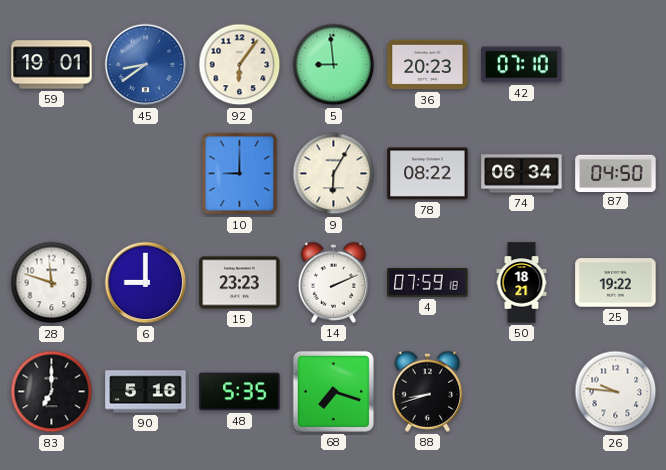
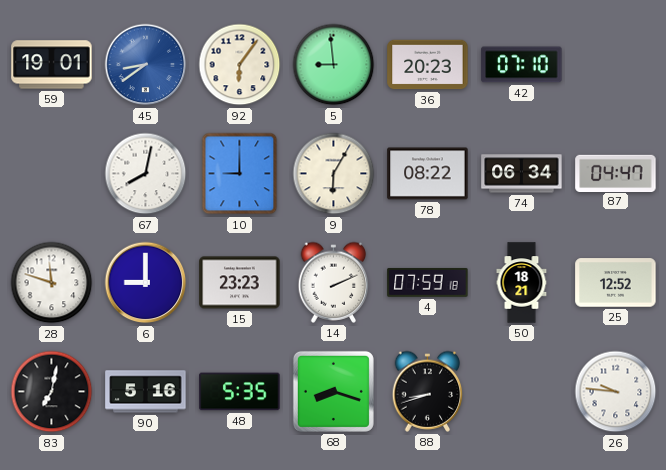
67: none -> 8:02
87: 04:50 -> 04:47
25: 19:22 -> 12:52
83: 7:00 -> 7:02
68: 7:18 -> 8:18
